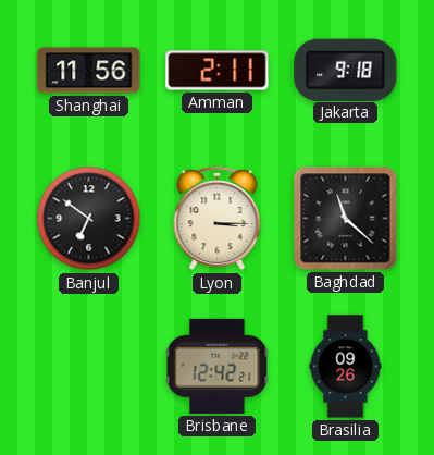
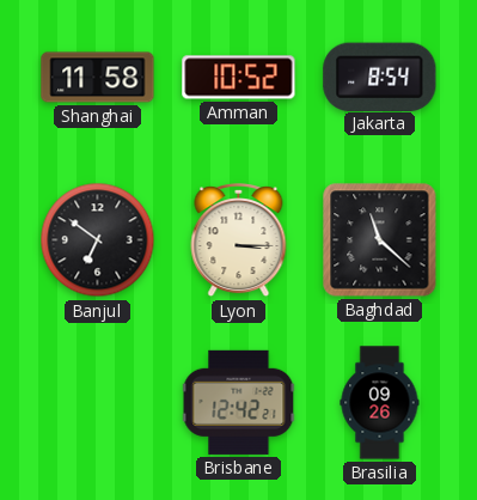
Shanghai: 11:56 -> 11:58
Amman: 2:11 -> 10:52
Jakarta: 9:18 -> 8:54
